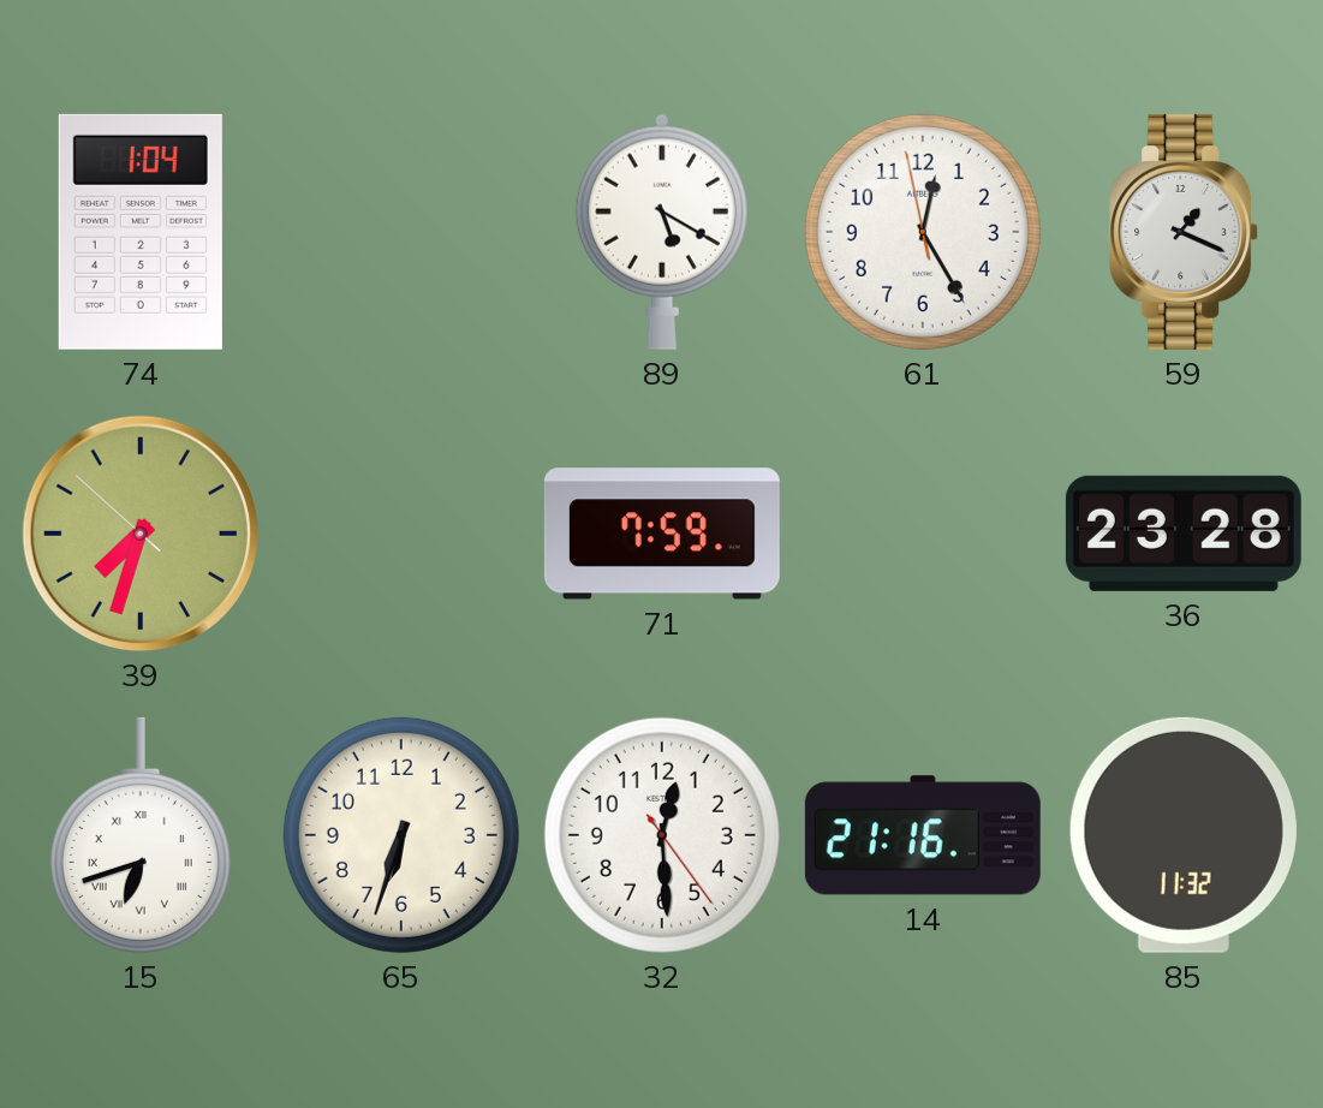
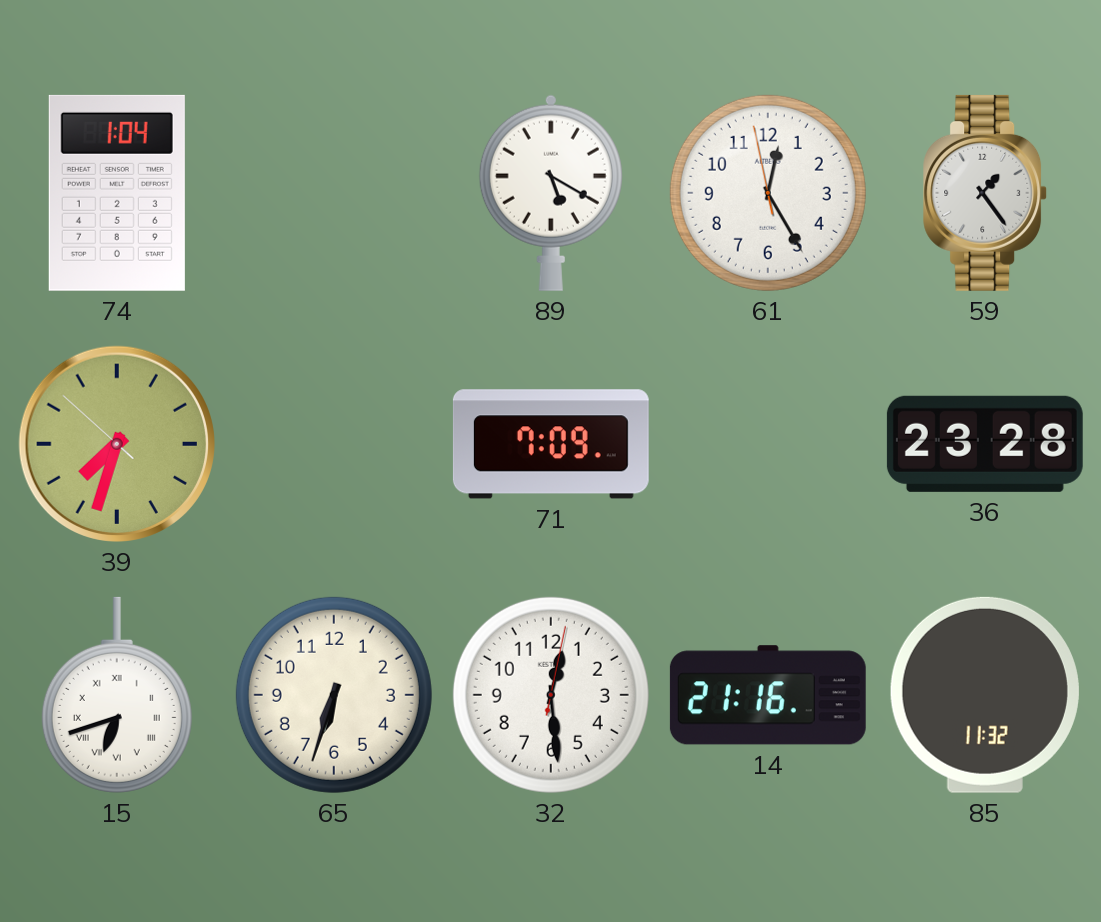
59: 1:19 -> 1:24
71: 7:59 -> 7:09
32: 12:29:24 -> 12:29:02
